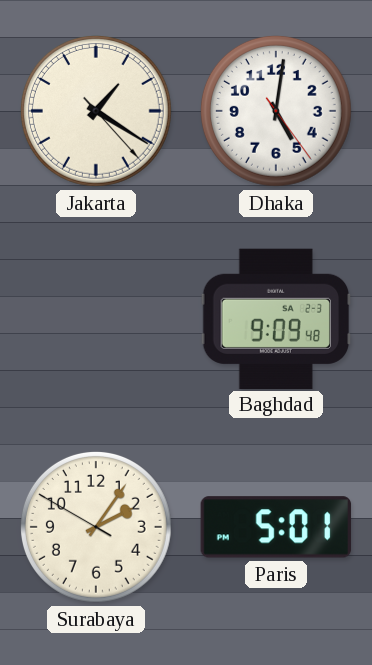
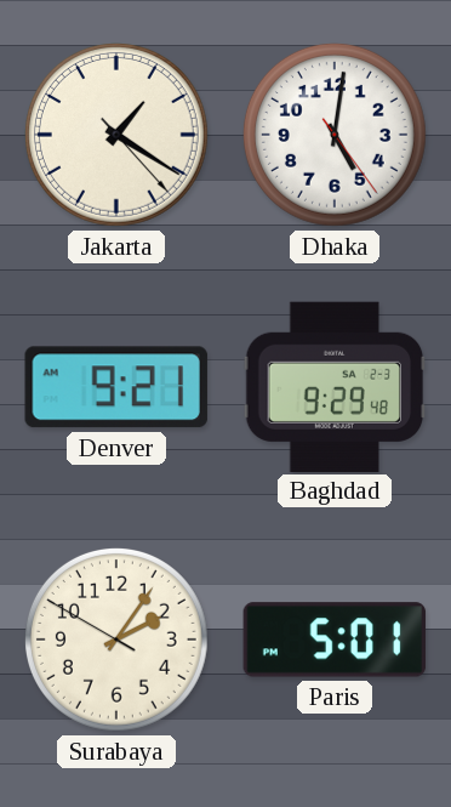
Denver: none -> 9:21
Baghdad: 9:09 -> 9:29
